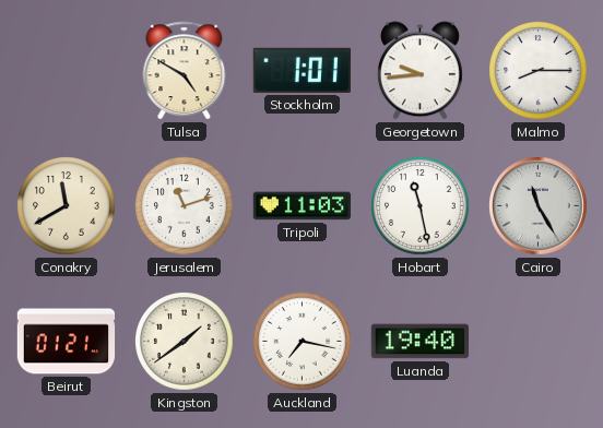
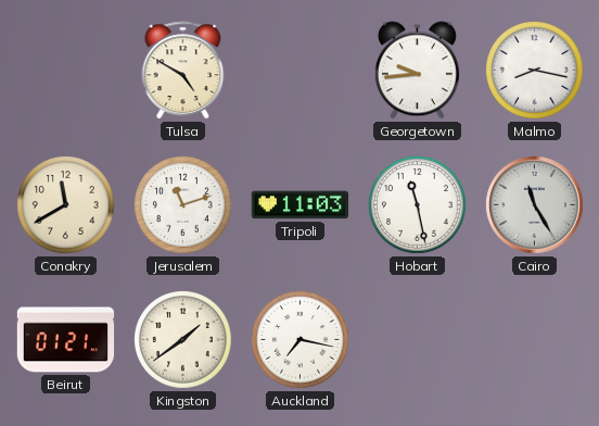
Stockholm: 1:01 -> none
Malmo: 8:15 -> 8:17
Luanda: 19:40 -> none
